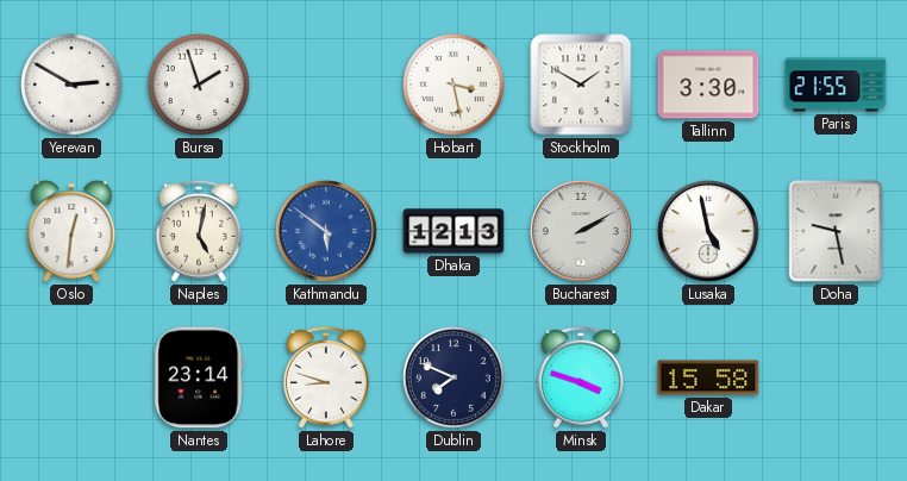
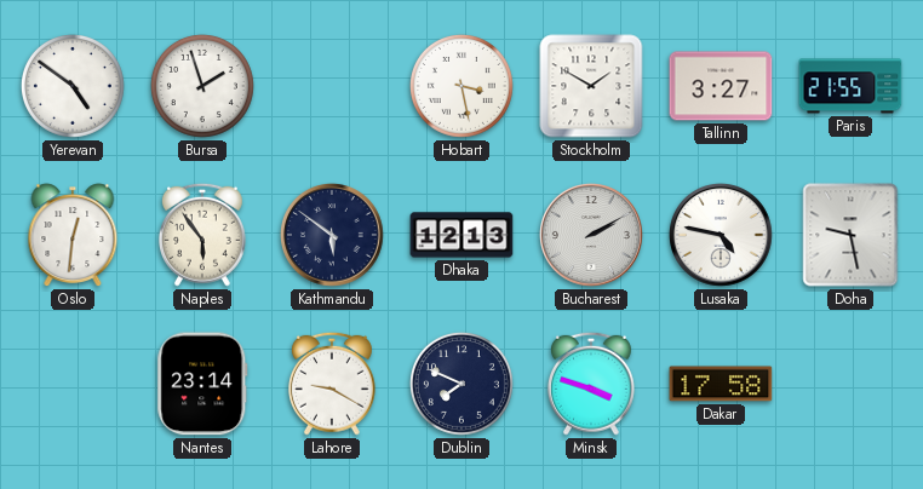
Yerevan: 2:50 -> 4:51
Tallinn: 3:30 -> 3:27
Naples: 5:02 -> 5:54
Kathmandu dial: blue -> navy
Lusaka: 4:58 -> 4:47
Lahore: 8:48 -> 9:20
Dakar: 15:58 -> 17:58
